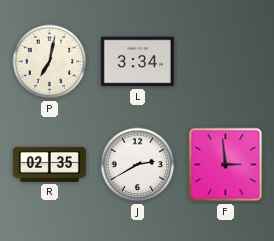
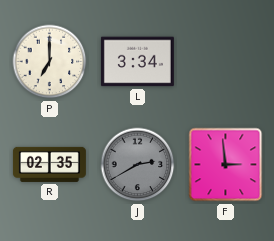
P: 7:02 -> 7:00
J dial: white -> grey
